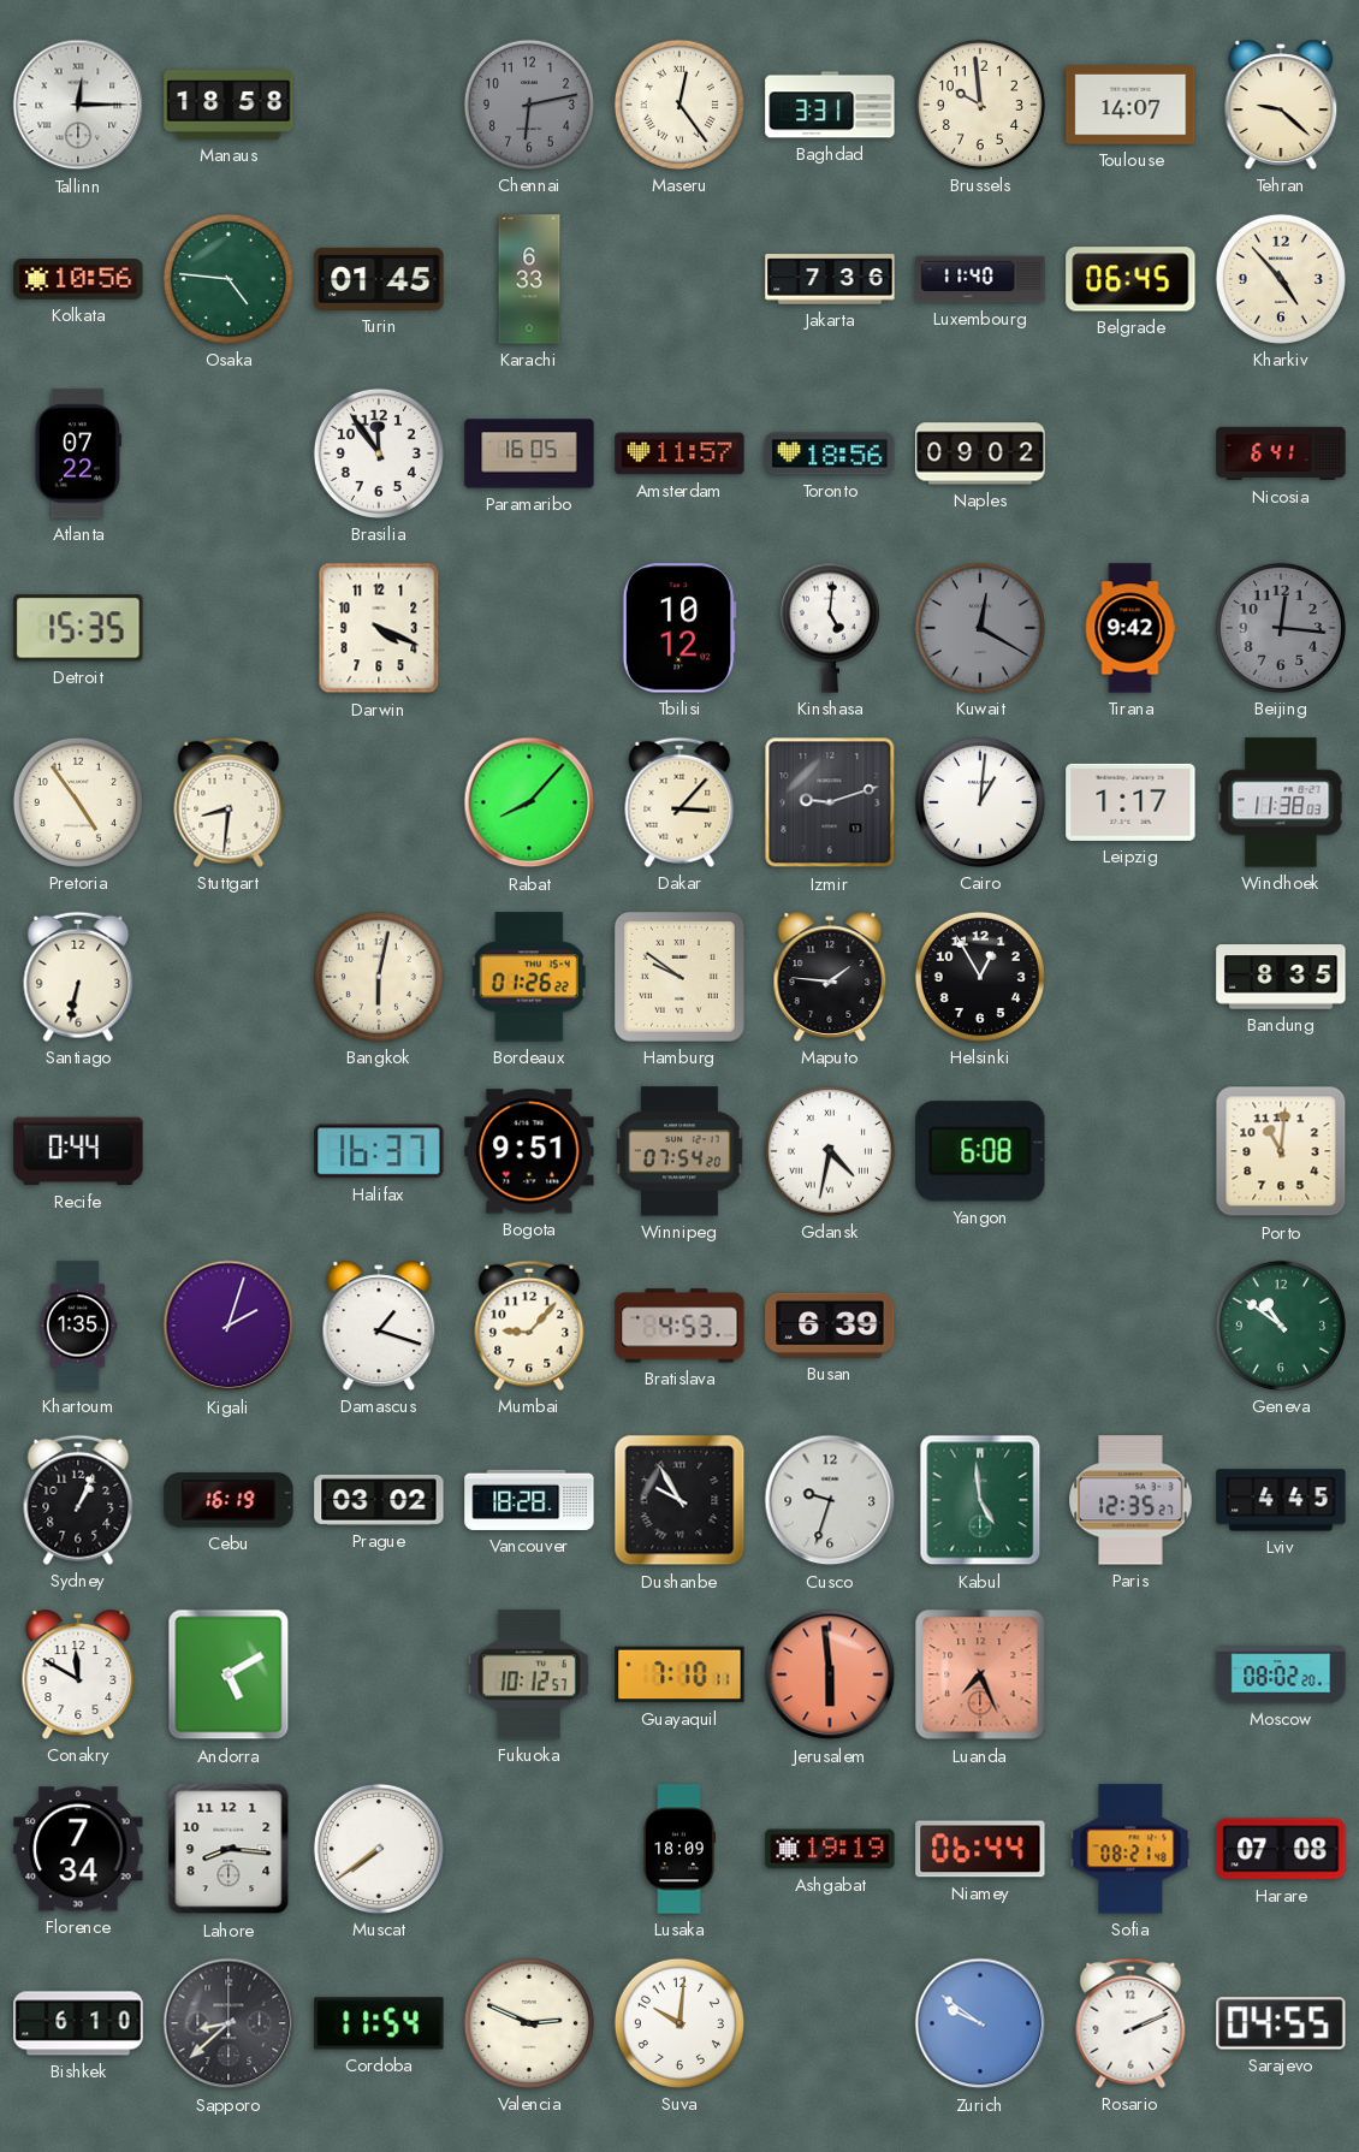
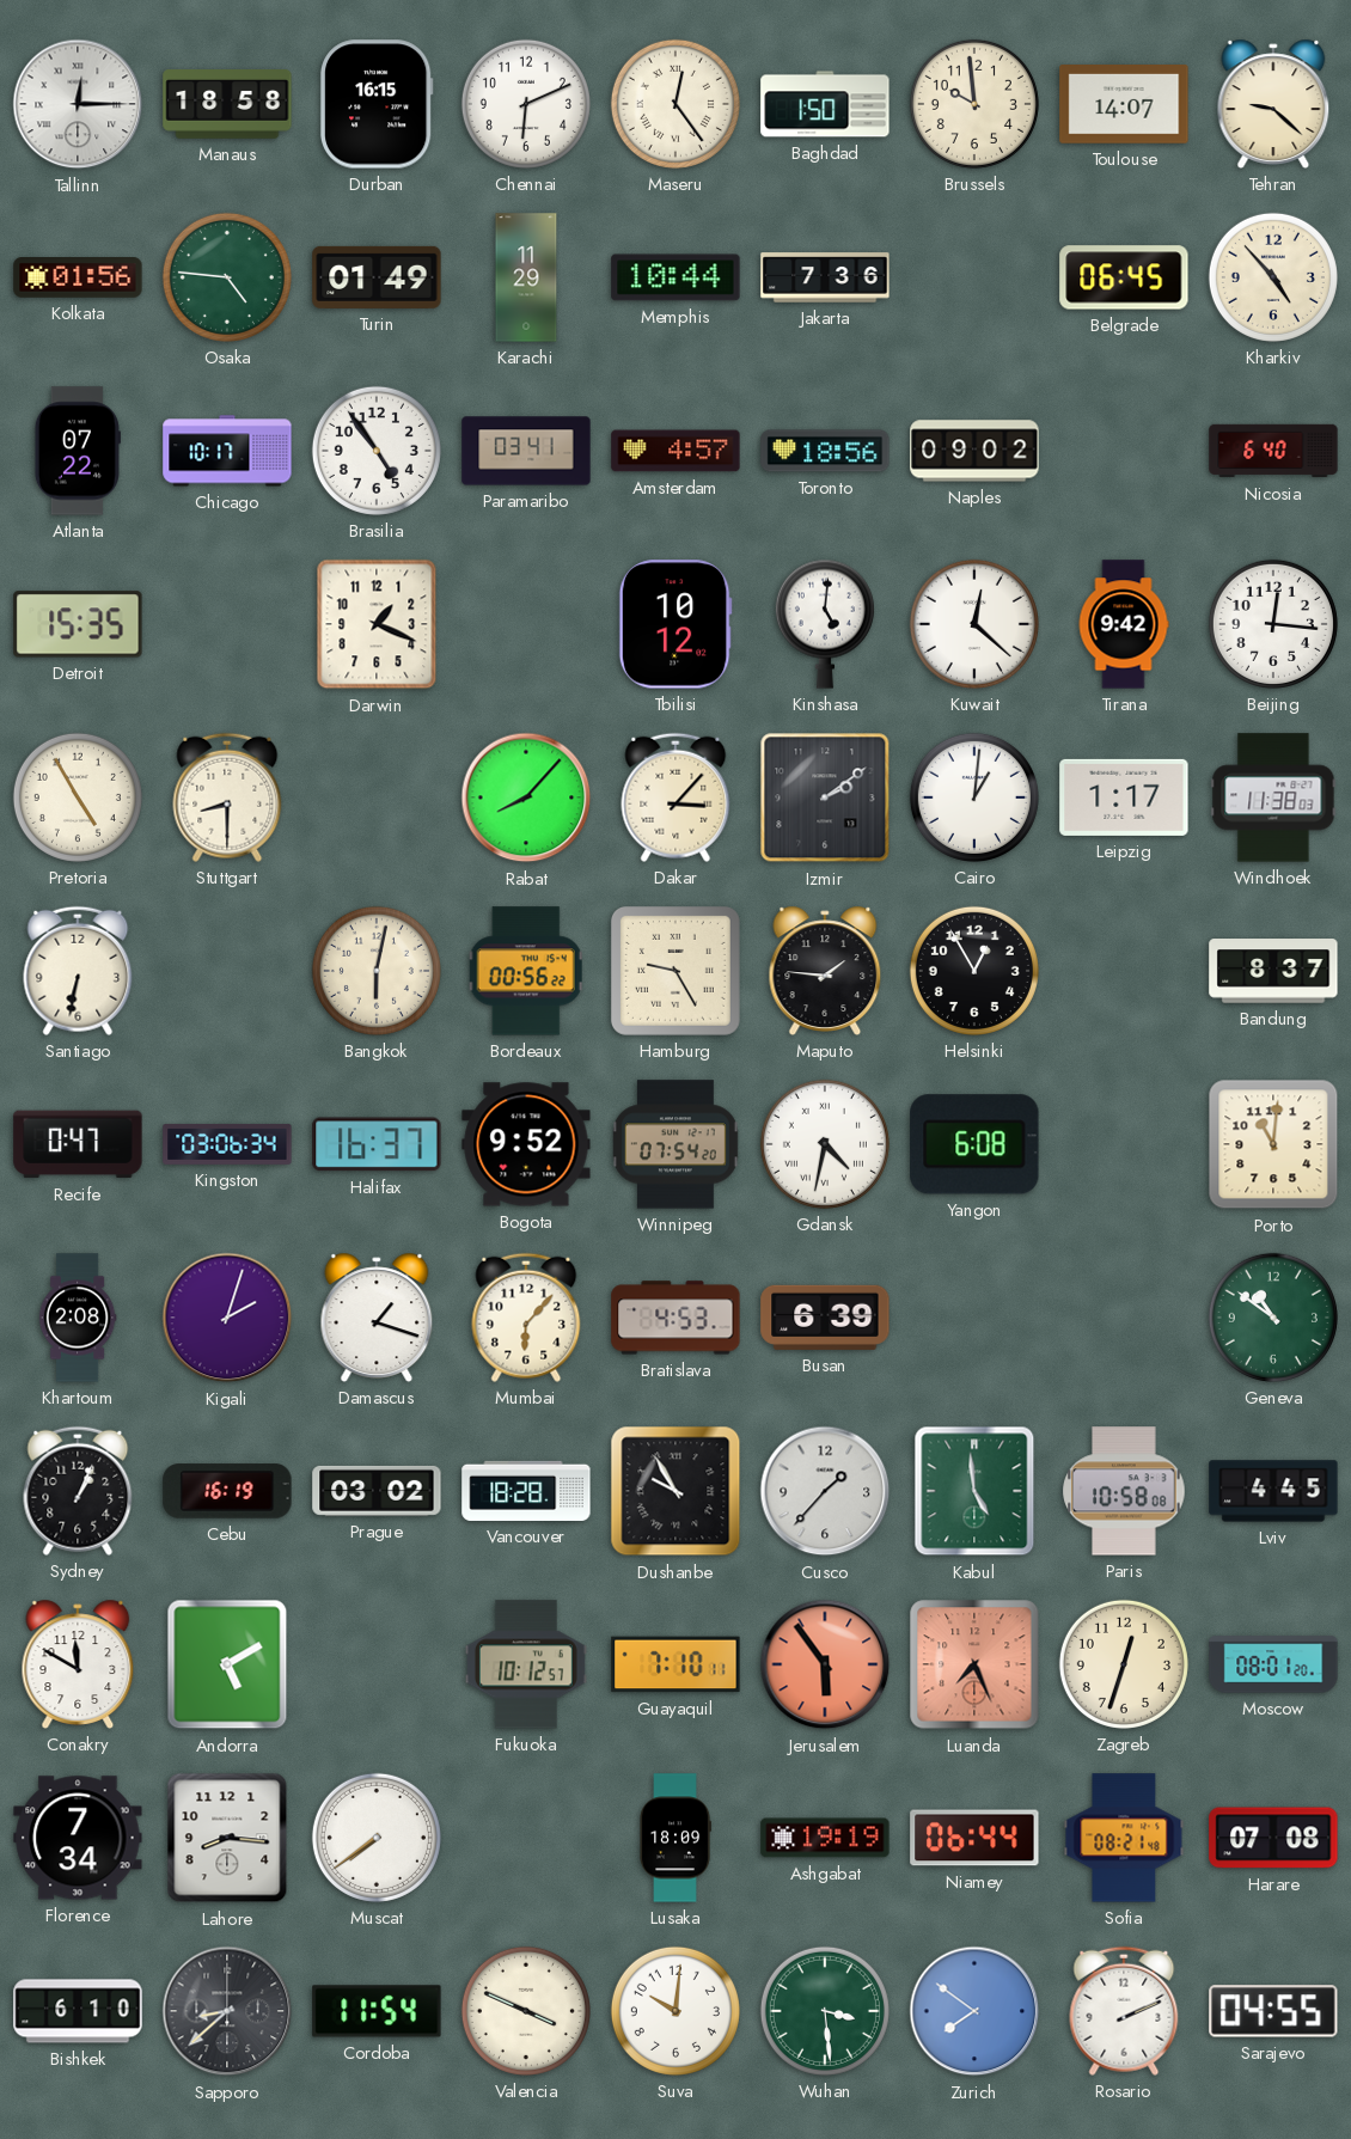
Durban: none -> 16:15
Chennai: 6:13 -> 6:11
Chennai dial: grey -> white
Baghdad: 3:31 -> 1:50
Kolkata: 10:56 -> 01:56
Turin: 01:45 -> 01:49
Karachi: 6:33 -> 11:29
Memphis: none -> 10:44
Luxembourg: 11:40 -> none
Chicago: none -> 10:17
Brasilia: 11:54 -> 4:54
Paramaribo: 16:05 -> 03:41
Amsterdam: 11:57 -> 4:57
Nicosia: 6:41 -> 6:40
Darwin: 4:19 -> 1:19
Kuwait: 12:20 -> 12:22
Kuwait dial: grey -> white
Beijing dial: grey -> white
Pretoria: 4:54 -> 4:55
Stuttgart: 8:31 -> 8:30
Izmir: 9:12 -> 2:09
Bordeaux: 01:26 -> 00:56
Hamburg: 9:51 -> 9:25
Bandung: 8:35 -> 8:37
Recife: 0:44 -> 0:47
Kingston: none -> 03:06
Bogota: 9:51 -> 9:52
Khartoum: 1:35 -> 2:08
Mumbai: 9:07 -> 6:07
Cusco: 9:33 -> 1:37
Paris: 12:35 -> 10:58
Jerusalem: 5:59 -> 5:54
Zagreb: none -> 12:33
Moscow: 08:02 -> 08:01
Valencia: 2:49 -> 3:49
Wuhan: none -> 3:29
Zurich: 9:51 -> 7:51
